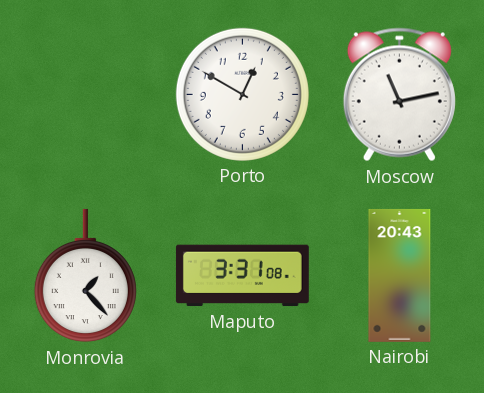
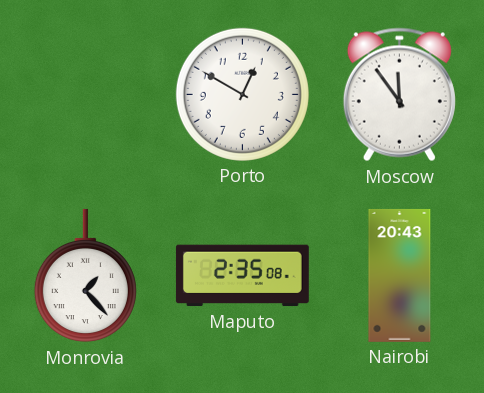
Moscow: 11:13 -> 11:54
Maputo: 3:31 -> 2:35
